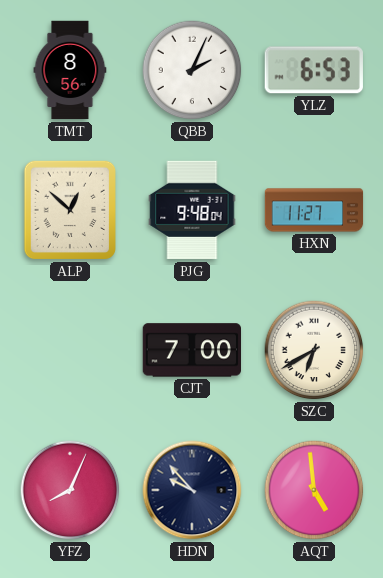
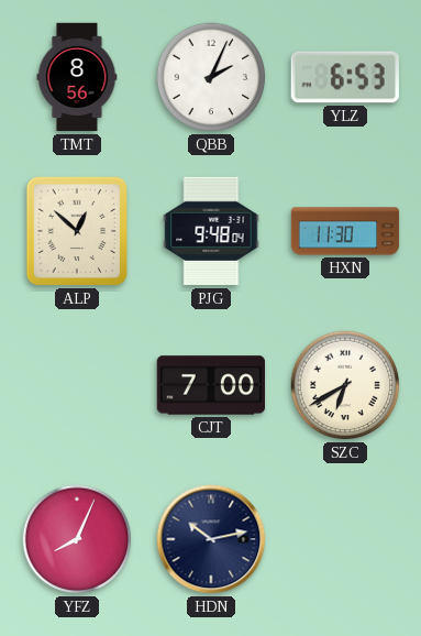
HXN: 11:27 -> 11:30
HDN: 9:53 -> 10:13
AQT: 4:59 -> none
